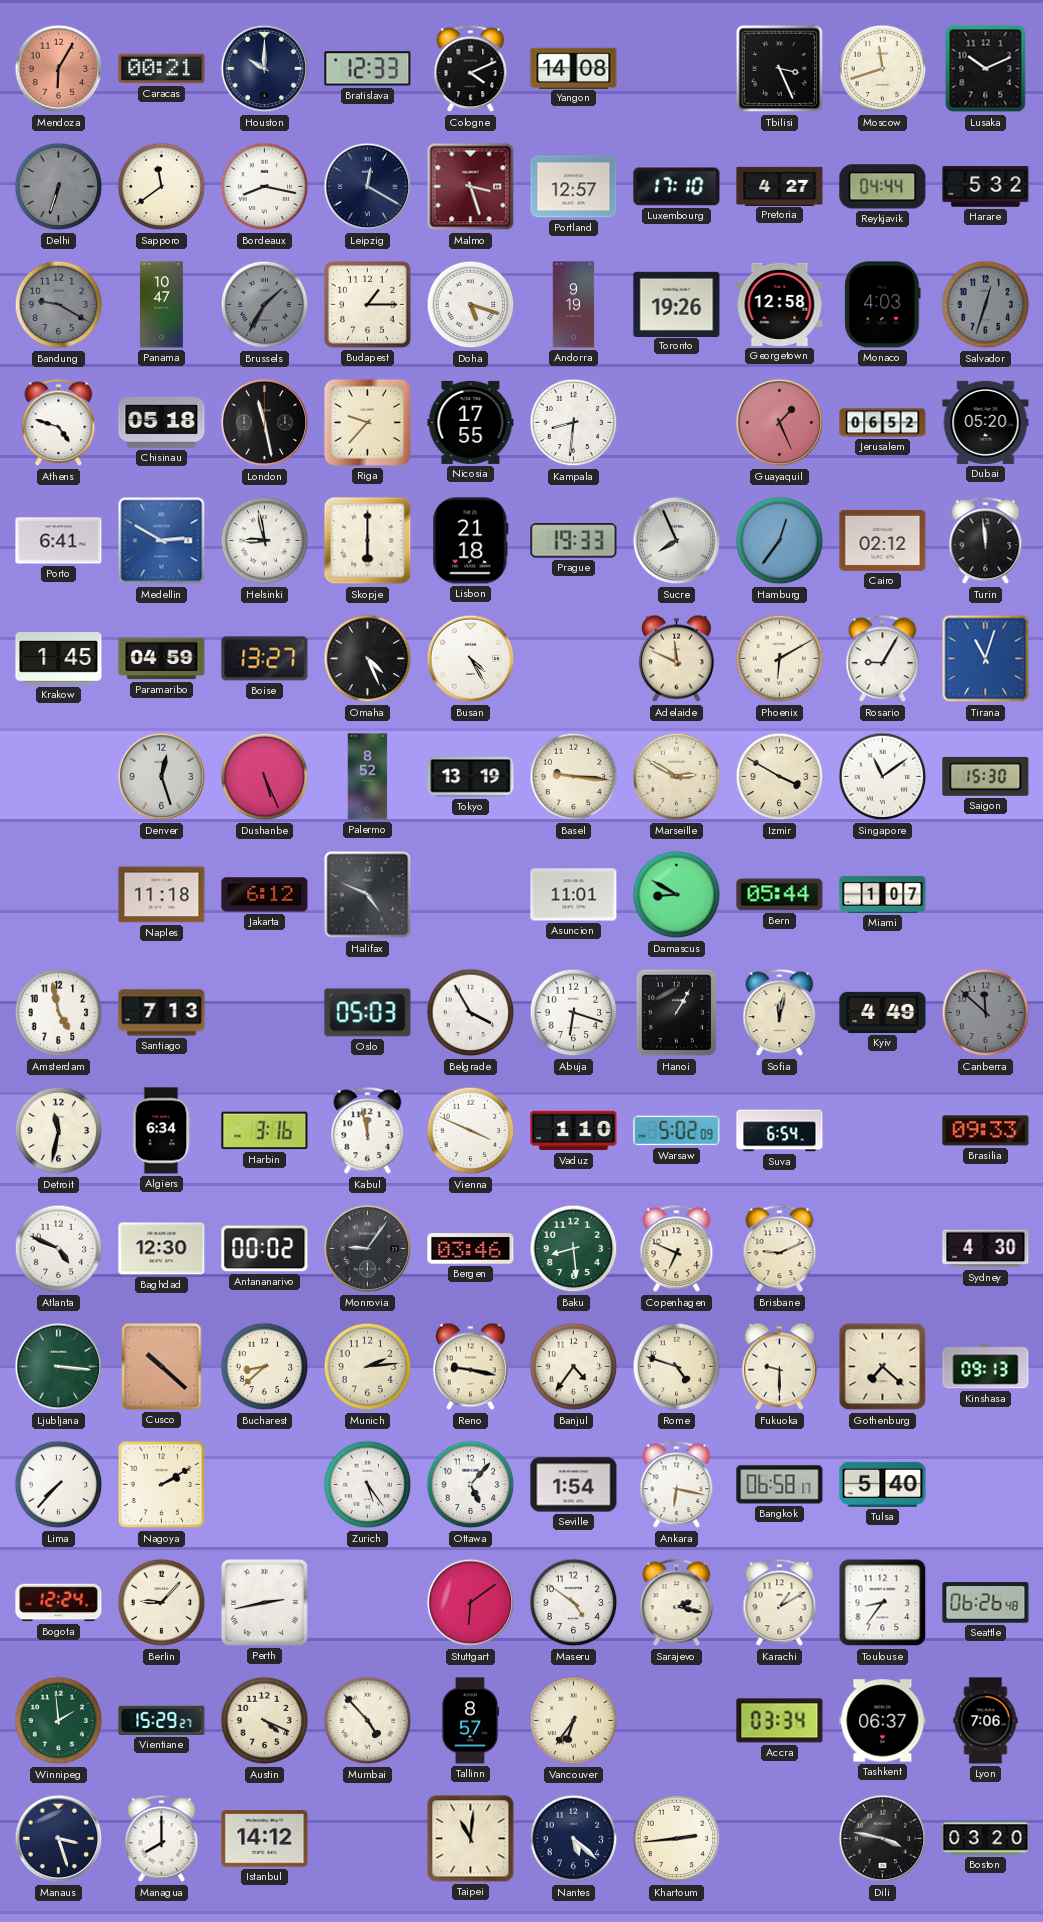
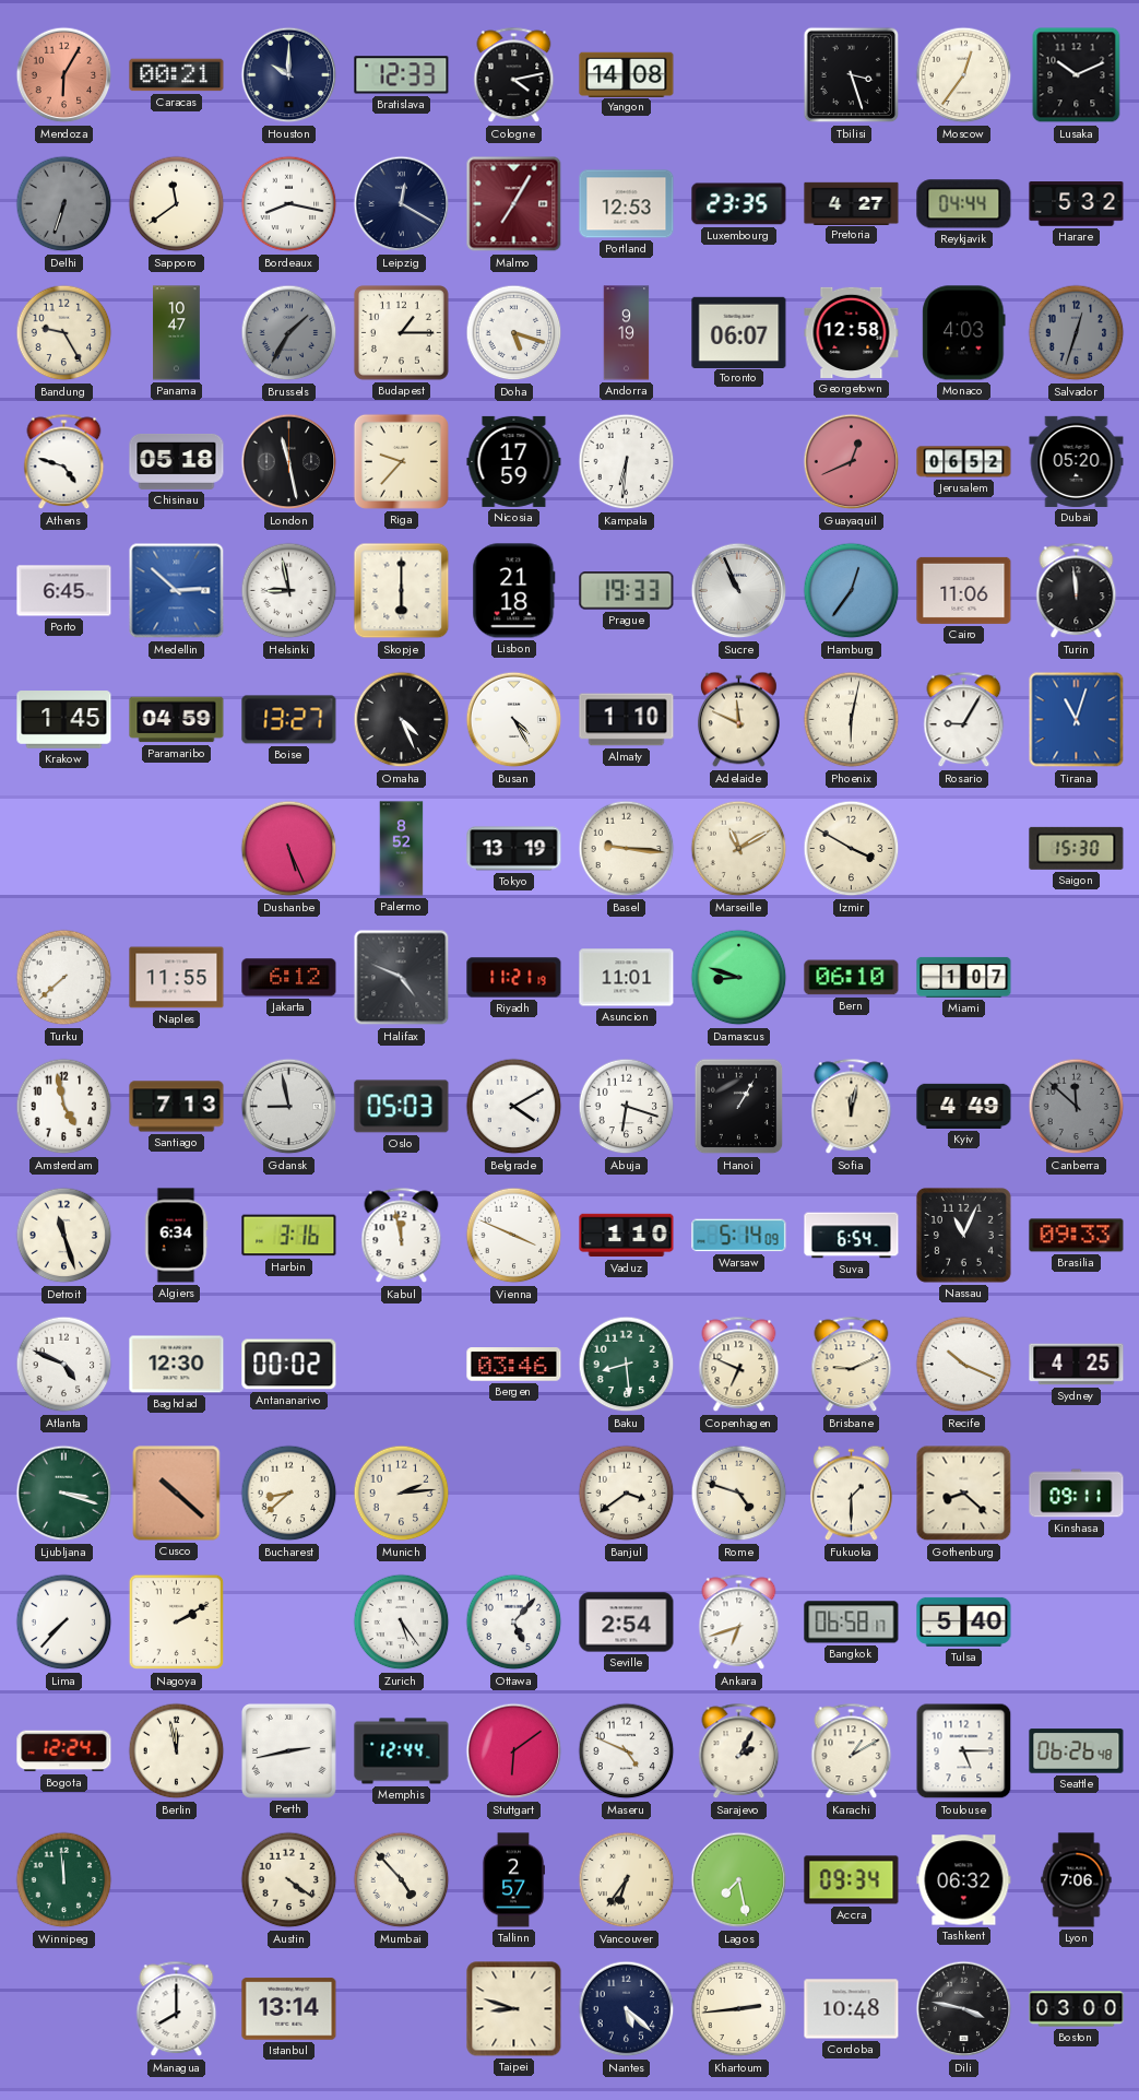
Cologne: 4:11 -> 4:13
Tbilisi: 3:26 -> 3:27
Moscow: 11:42 -> 12:36
Malmo: 3:27 -> 7:05
Portland: 12:57 -> 12:53
Luxembourg: 17:10 -> 23:35
Bandung: 9:20 -> 9:25
Bandung dial: grey -> cream
Toronto: 19:26 -> 06:07
Nicosia: 17:55 -> 17:59
Kampala: 8:31 -> 6:31
Guayaquil: 1:26 -> 12:41
Porto: 6:41 -> 6:45
Medellin: 2:50 -> 2:52
Sucre: 7:56 -> 10:56
Cairo: 02:12 -> 11:06
Almaty: none -> 1:10
Phoenix: 6:10 -> 6:02
Denver: 12:27 -> none
Marseille: 2:50 -> 11:10
Singapore: 11:09 -> none
Turku: none -> 7:38
Naples: 11:18 -> 11:55
Riyadh: none -> 11:21
Damascus: 8:50 -> 8:48
Bern: 05:44 -> 06:10
Gdansk: none -> 8:58
Belgrade: 3:55 -> 4:10
Detroit: 11:32 -> 11:27
Warsaw: 5:02 -> 5:14
Nassau: none -> 11:04
Monrovia: 9:06 -> none
Recife: none -> 10:19
Sydney: 4:30 -> 4:25
Ljubljana: 3:16 -> 3:18
Reno: 9:17 -> none
Banjul: 4:36 -> 3:39
Fukuoka: 9:30 -> 1:30
Gothenburg: 7:22 -> 8:22
Kinshasa: 09:13 -> 09:11
Seville: 1:54 -> 2:54
Ankara: 6:17 -> 6:42
Berlin: 9:07 -> 11:58
Memphis: none -> 12:44
Maseru: 4:51 -> 4:49
Sarajevo: 2:17 -> 2:05
Toulouse: 8:36 -> 5:15
Winnipeg: 1:59 -> 11:59
Vientiane: 15:29 -> none
Austin: 4:19 -> 4:21
Tallinn: 8:57 -> 2:57
Lagos: none -> 7:28
Accra: 03:34 -> 09:34
Tashkent: 06:37 -> 06:32
Manaus: 3:27 -> none
Istanbul: 14:12 -> 13:14
Taipei: 11:01 -> 8:48
Cordoba: none -> 10:48
Boston: 03:20 -> 03:00
